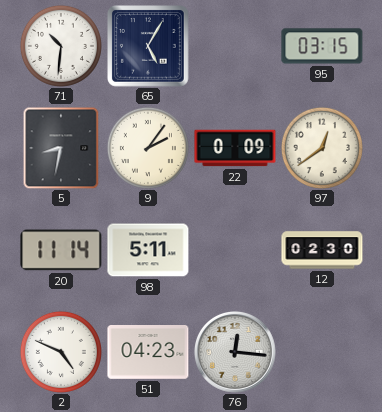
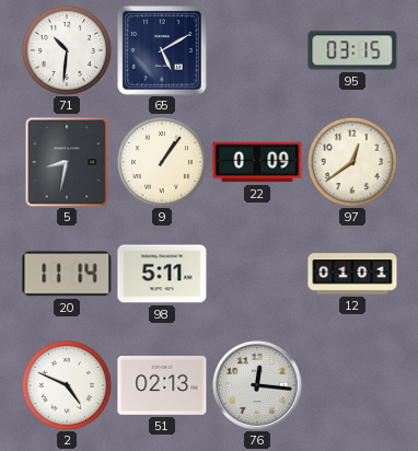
65: 5:05 -> 5:10
9: 2:06 -> 1:06
12: 02:30 -> 01:01
51: 04:23 -> 02:13
